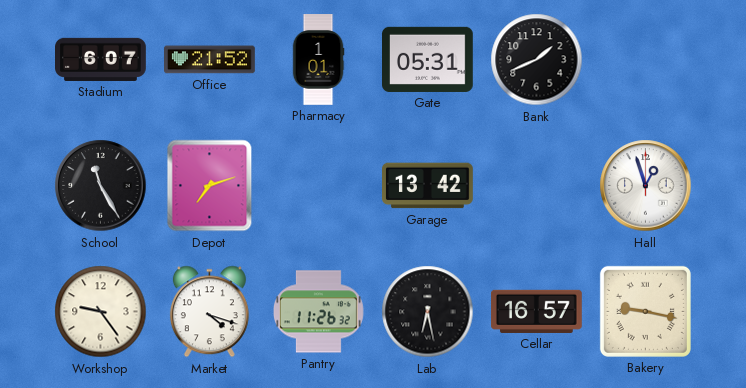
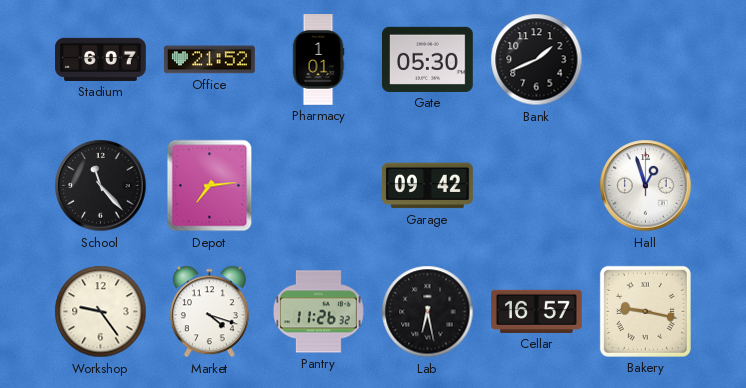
Gate: 05:31 -> 05:30
School: 11:25 -> 11:23
Depot: 7:12 -> 7:14
Garage: 13:42 -> 09:42
